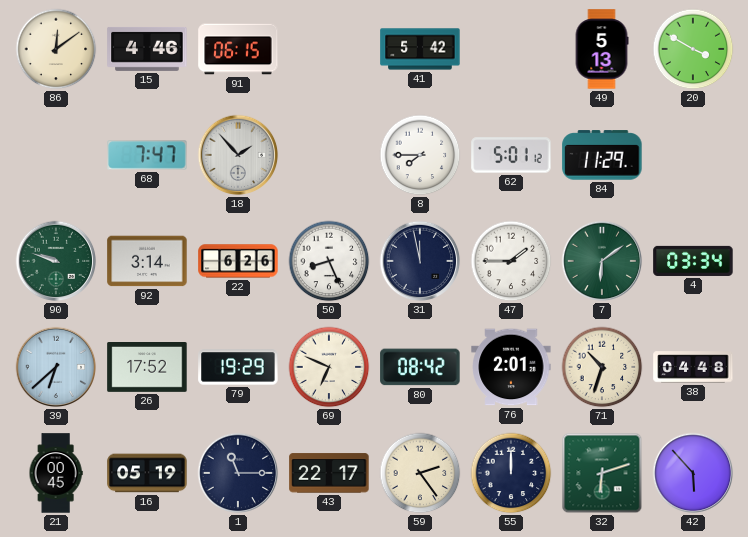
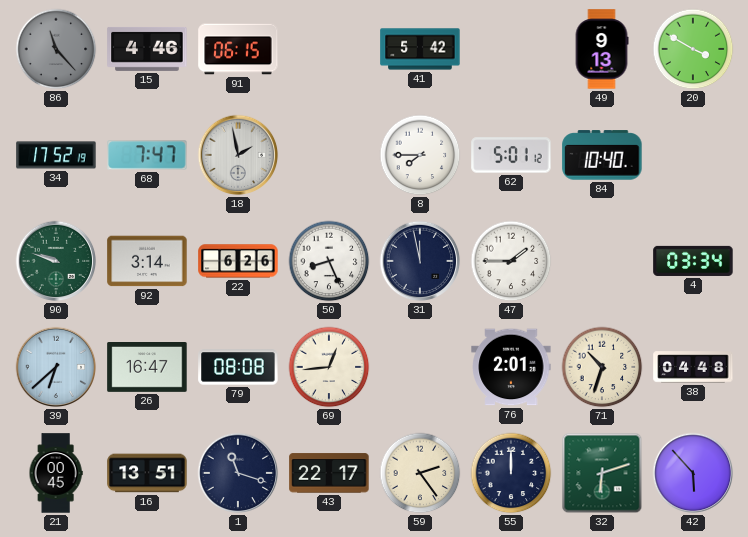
86: 12:09 -> 11:23
86 dial: cream -> grey
49: 5:13 -> 9:13
34: none -> 17:52
18: 1:53 -> 1:58
84: 11:29 -> 10:40
7: 6:09 -> none
26: 17:52 -> 16:47
79: 19:29 -> 08:08
69: 6:49 -> 12:44
80: 08:42 -> none
16: 05:19 -> 13:51
1: 11:15 -> 11:18
